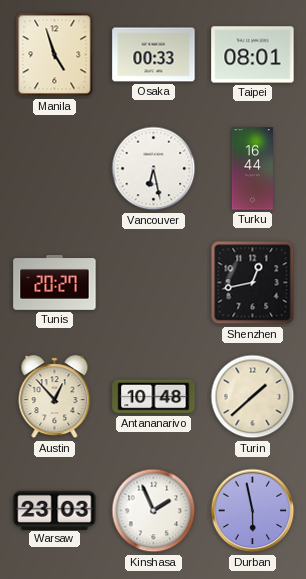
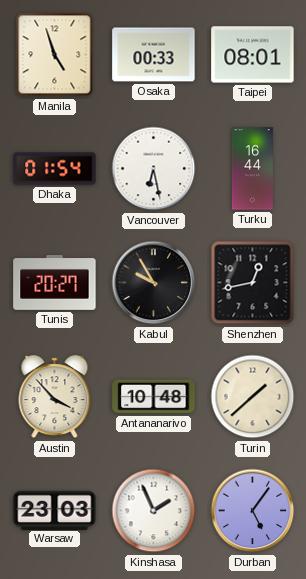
Dhaka: none -> 01:54
Kabul: none -> 9:55
Austin: 12:53 -> 3:53
Durban: 5:58 -> 5:06
